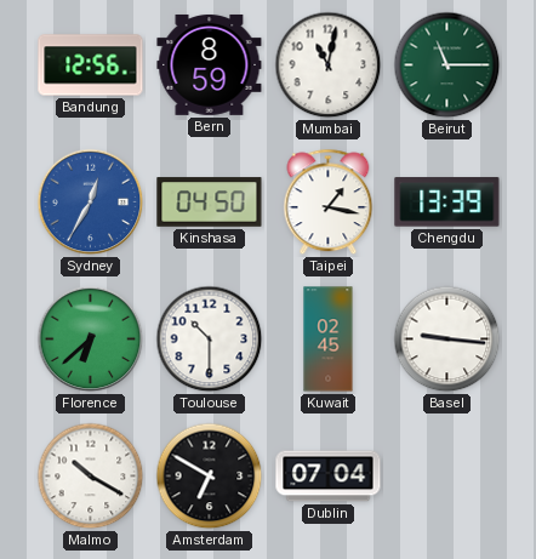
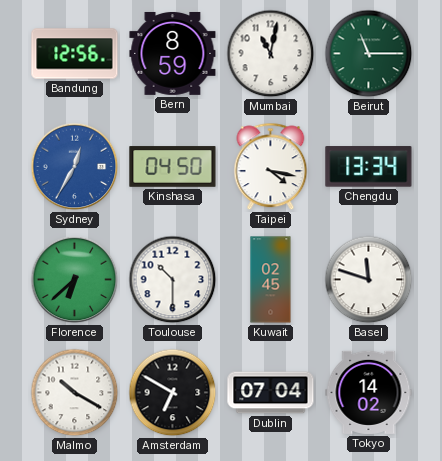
Taipei: 1:17 -> 4:17
Chengdu: 13:39 -> 13:34
Basel: 9:16 -> 11:48
Tokyo: none -> 14:02
